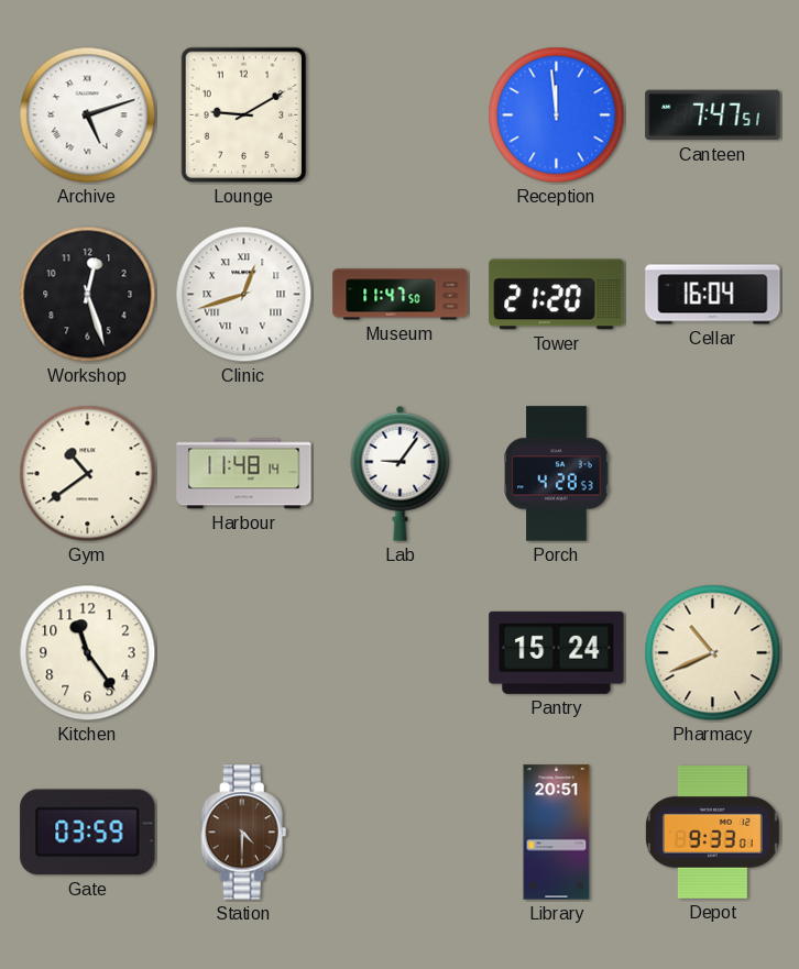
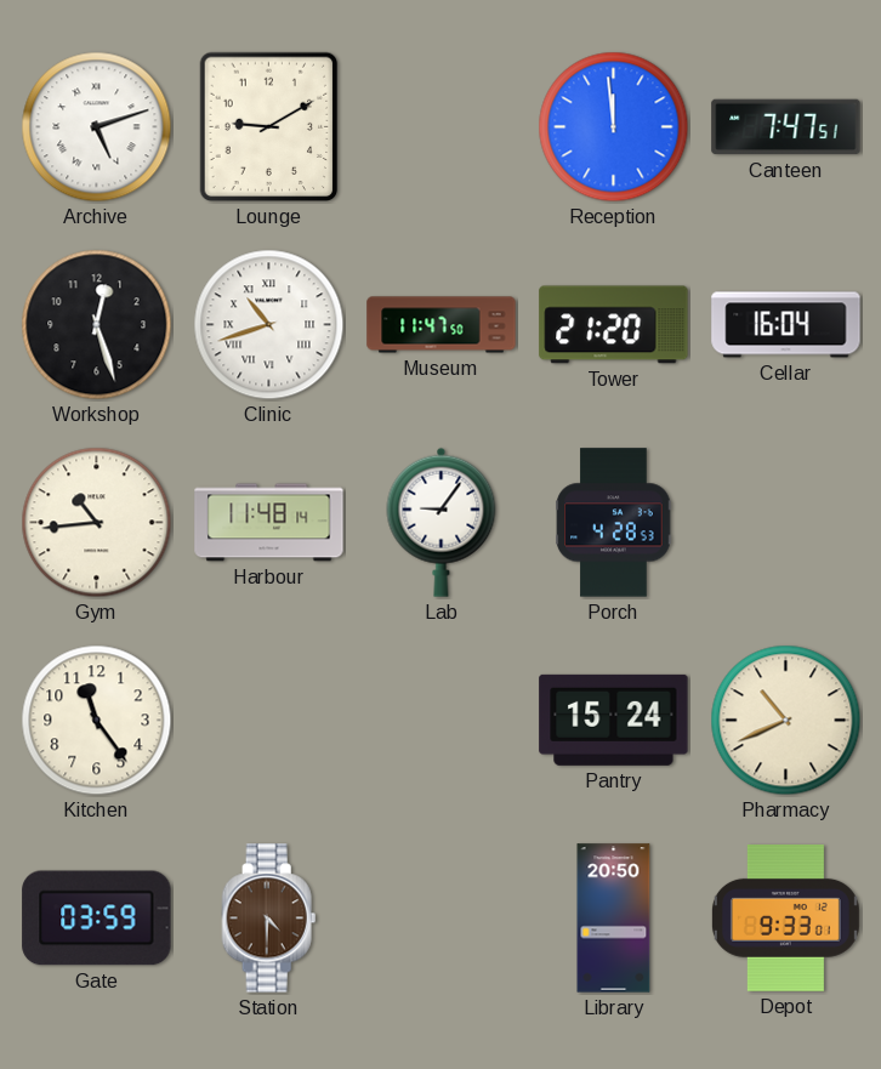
Clinic: 12:42 -> 10:42
Gym: 10:39 -> 10:44
Library: 20:51 -> 20:50
